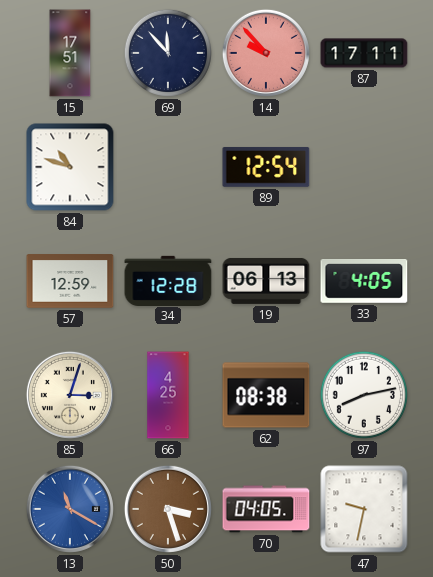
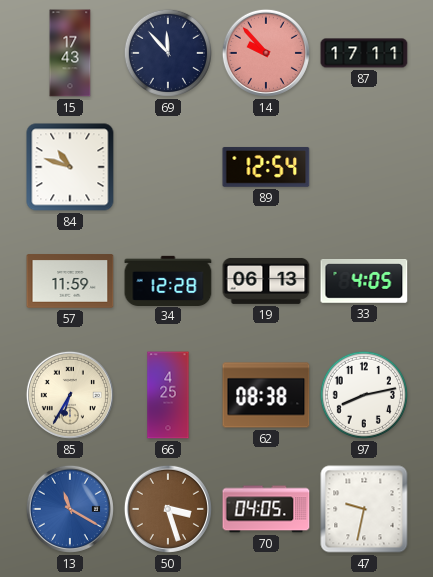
15: 17:51 -> 17:43
57: 12:59 -> 11:59
85: 3:03 -> 6:35
